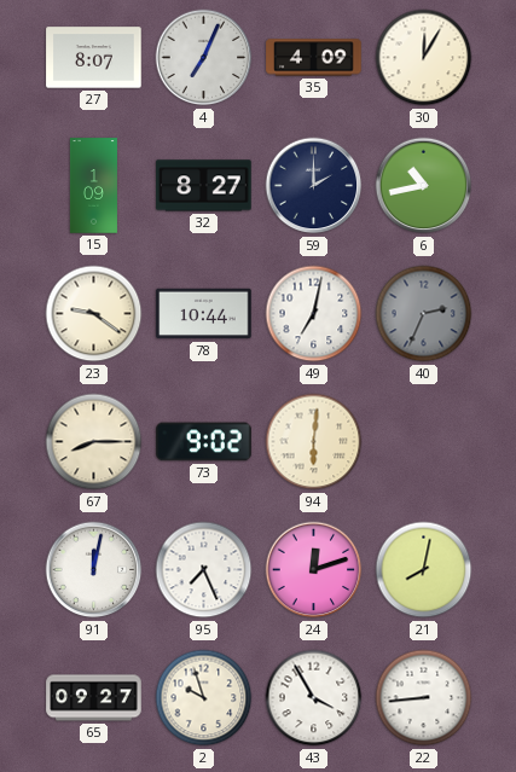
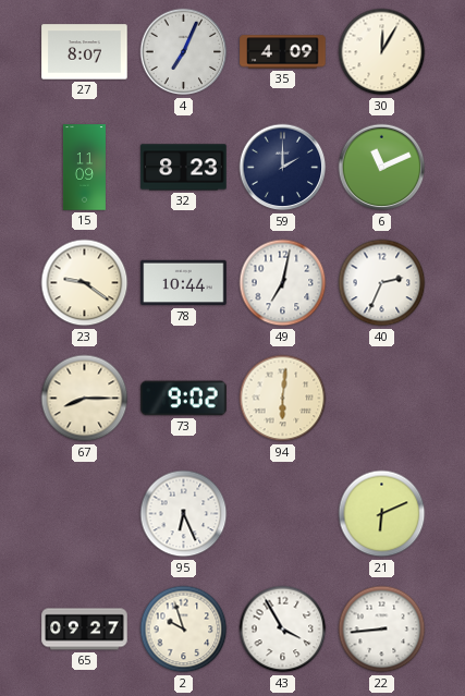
15: 1:09 -> 11:09
32: 8:27 -> 8:23
6: 10:43 -> 11:11
40 dial: grey -> white
91: 12:02 -> none
95: 7:26 -> 6:26
24: 12:12 -> none
21: 8:02 -> 6:11
